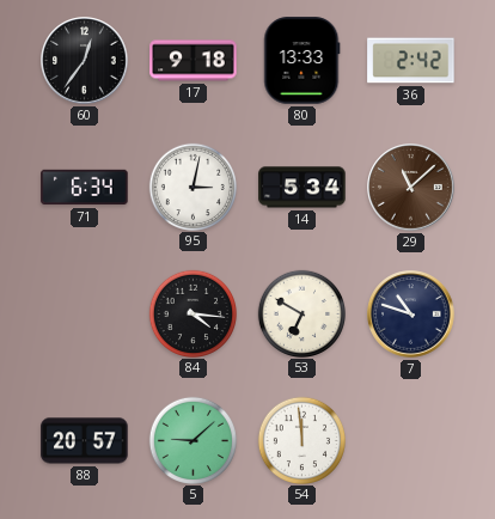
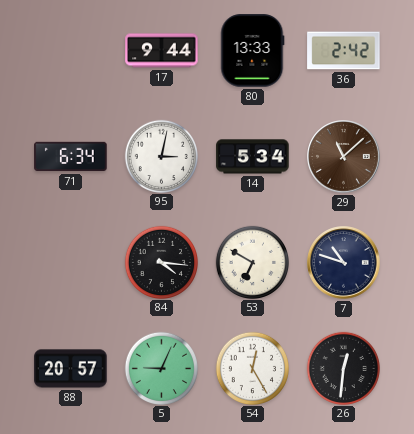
60: 12:36 -> none
17: 9:18 -> 9:44
5: 9:08 -> 9:04
54: 11:59 -> 12:25
26: none -> 12:31
